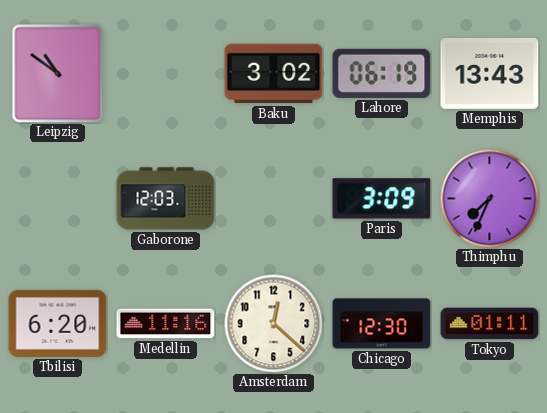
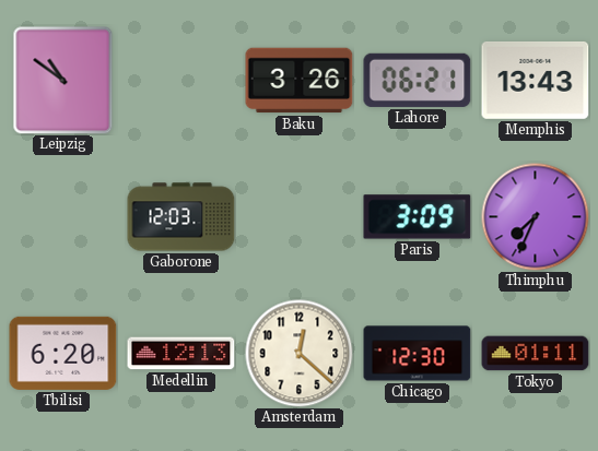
Baku: 3:02 -> 3:26
Lahore: 06:19 -> 06:21
Medellin: 11:16 -> 12:13
